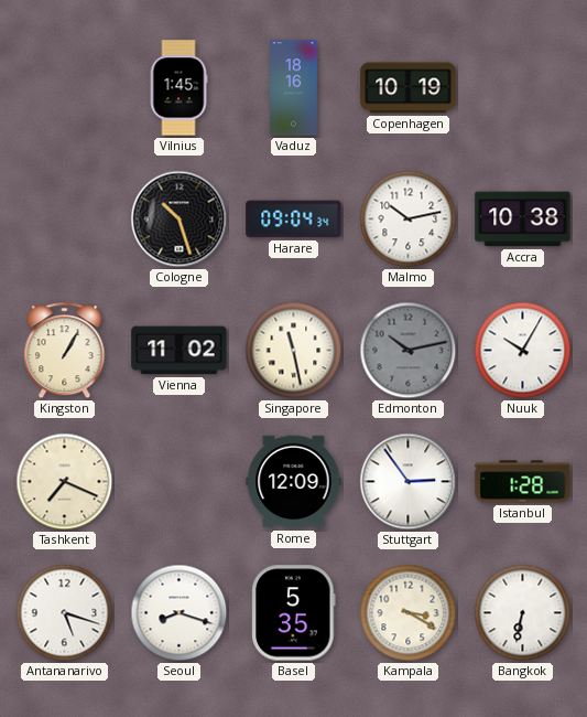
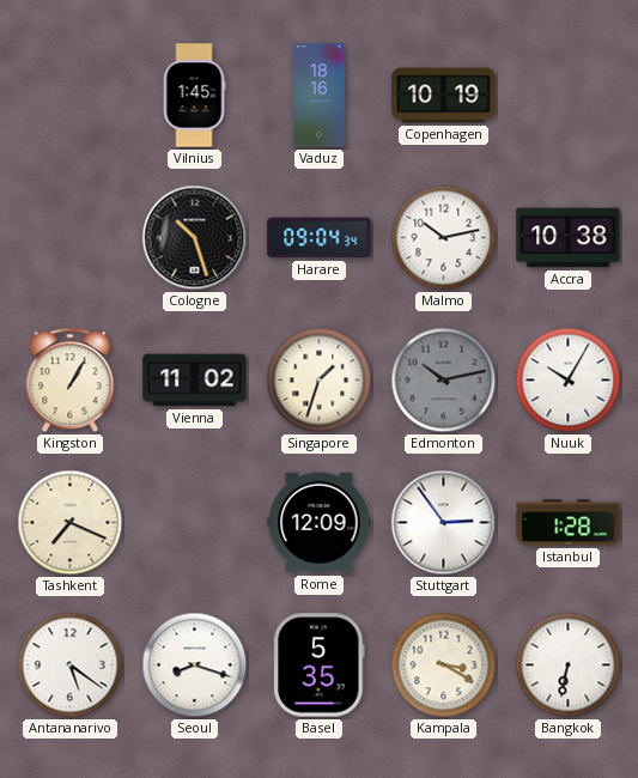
Singapore: 11:28 -> 1:33
Antananarivo: 5:18 -> 5:21
